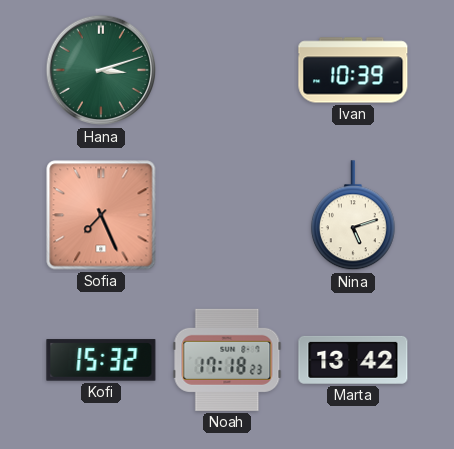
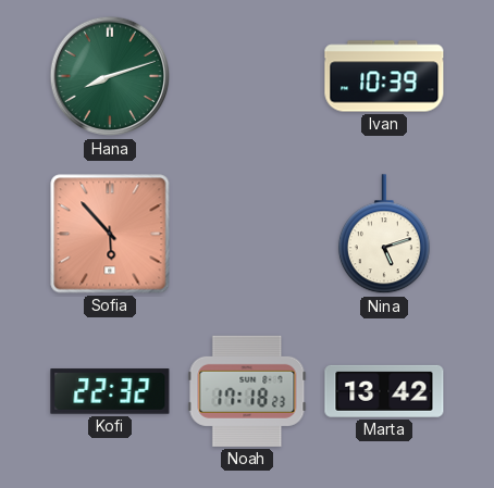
Hana: 3:12 -> 8:12
Sofia: 7:26 -> 5:53
Kofi: 15:32 -> 22:32
